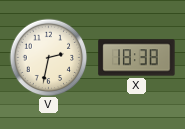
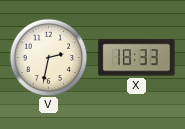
X: 18:38 -> 18:33
